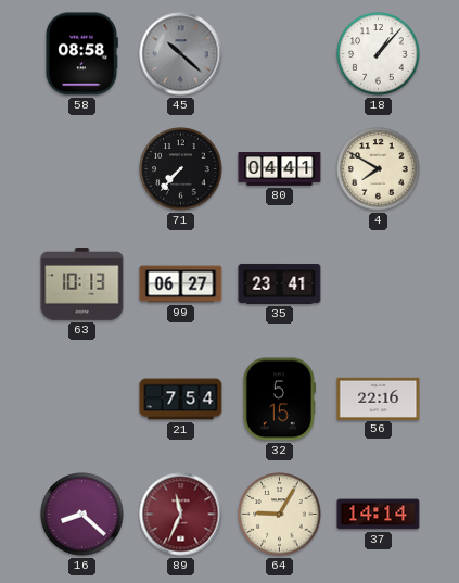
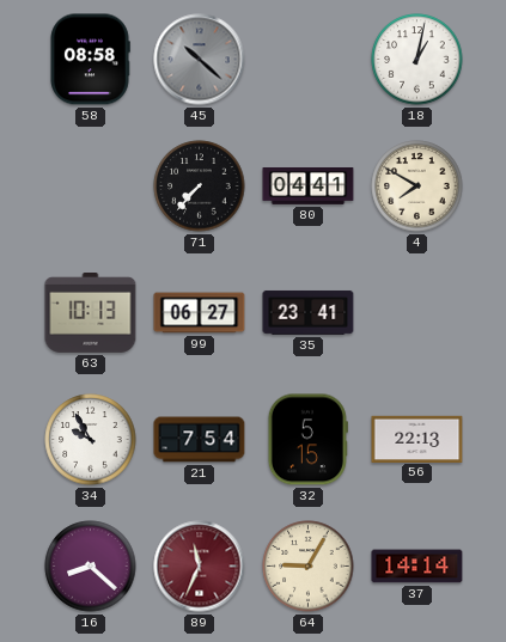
18: 1:07 -> 1:02
34: none -> 9:55
56: 22:16 -> 22:13
